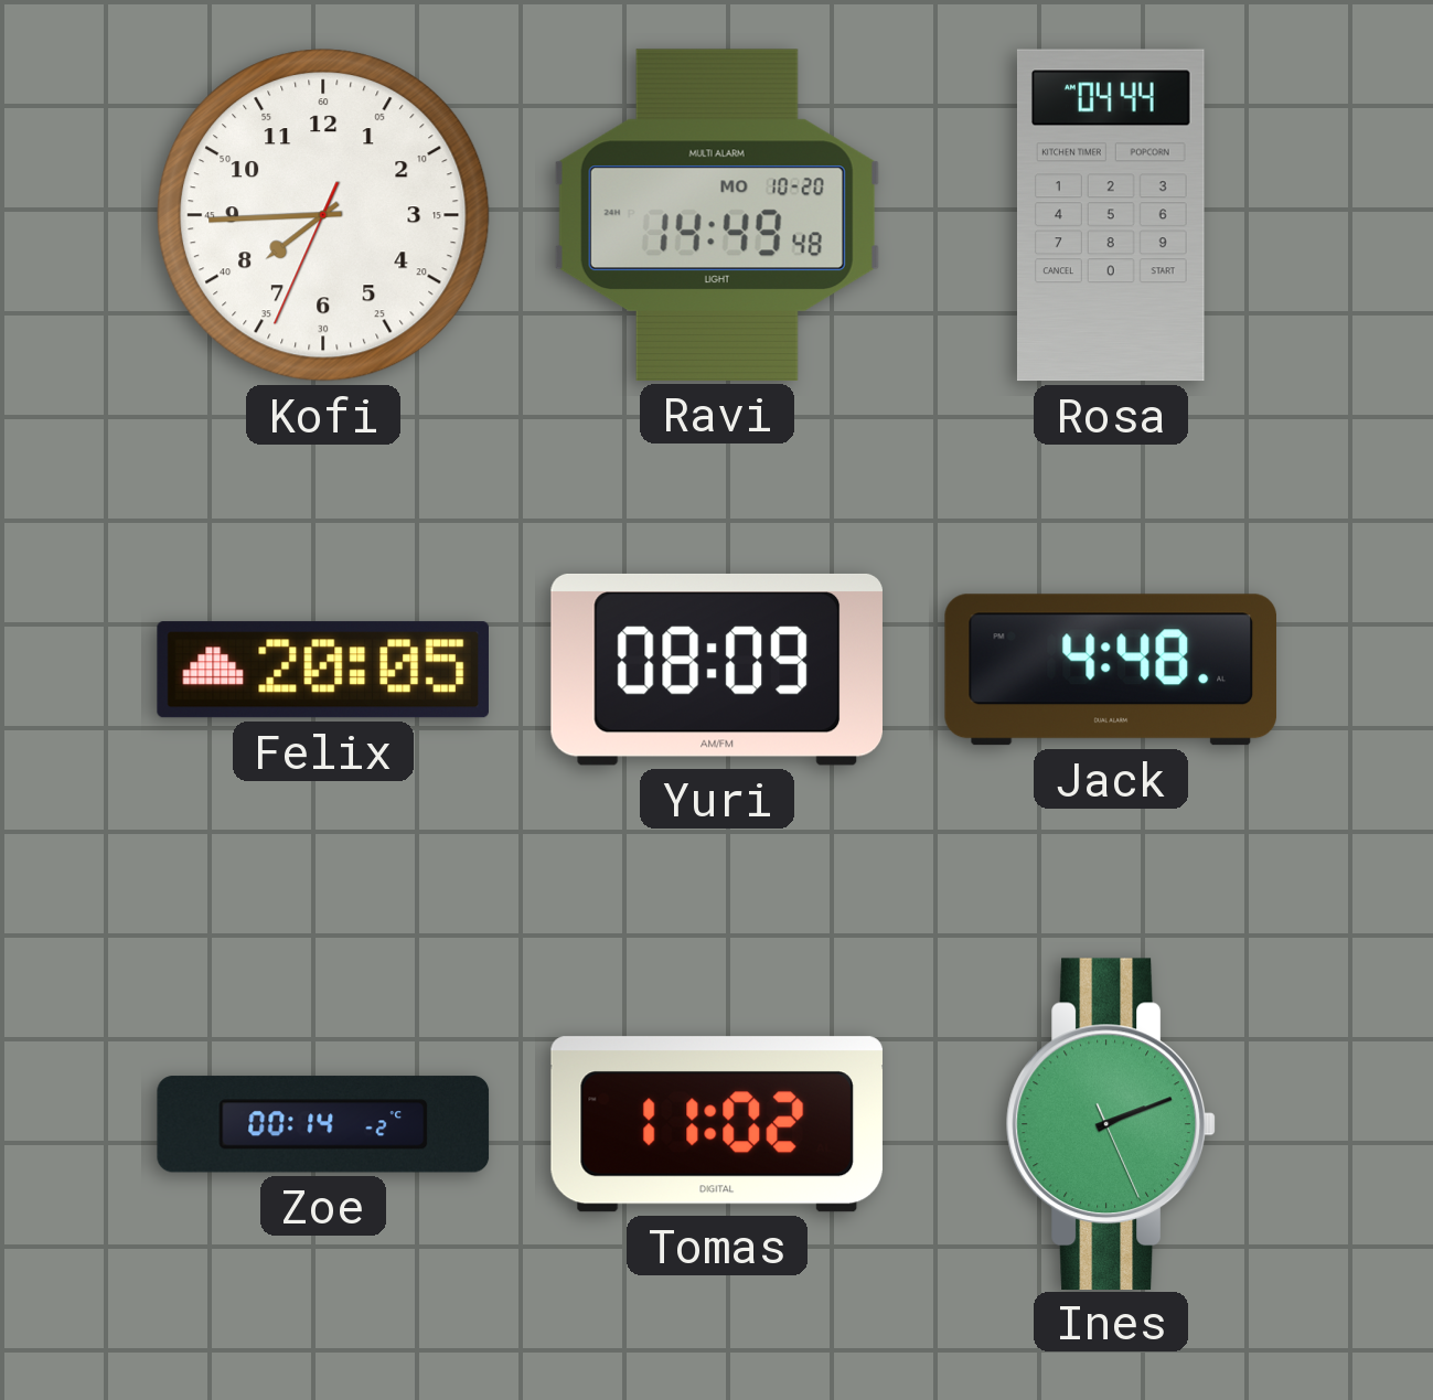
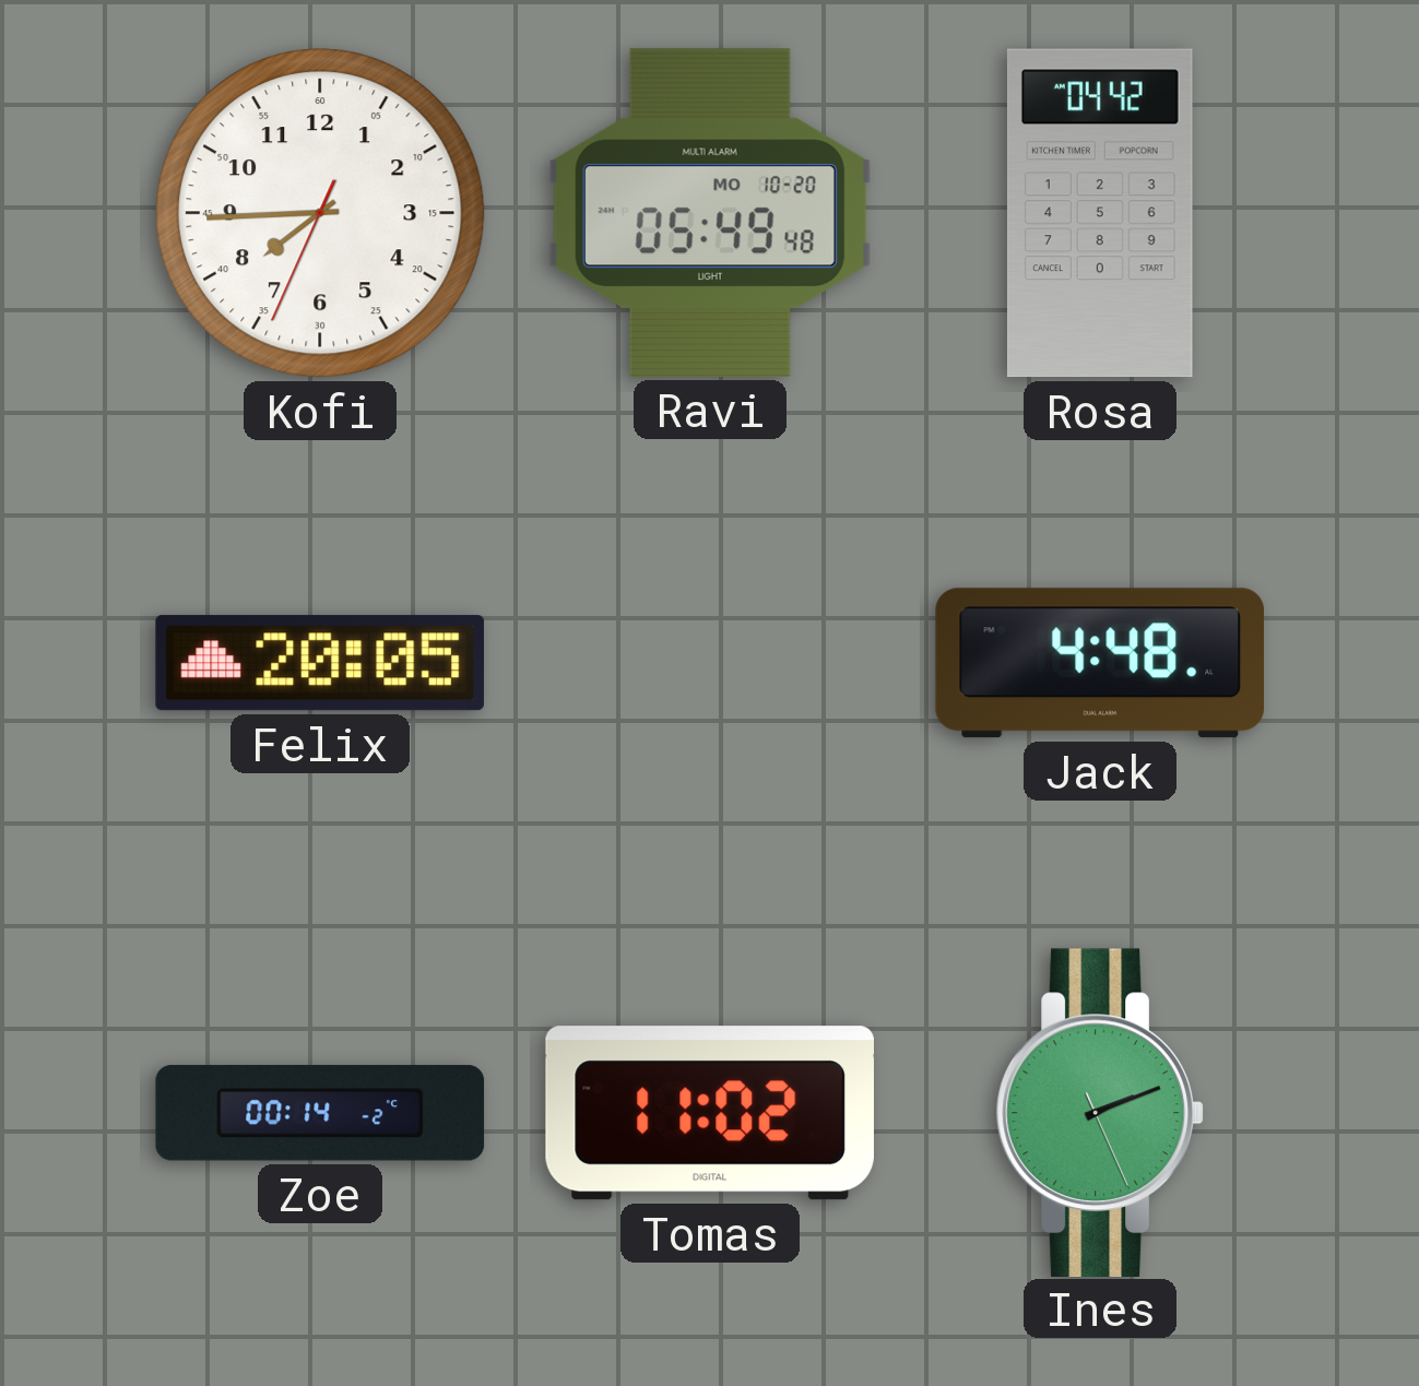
Ravi: 14:49 -> 05:49
Rosa: 04:44 -> 04:42
Yuri: 08:09 -> none
